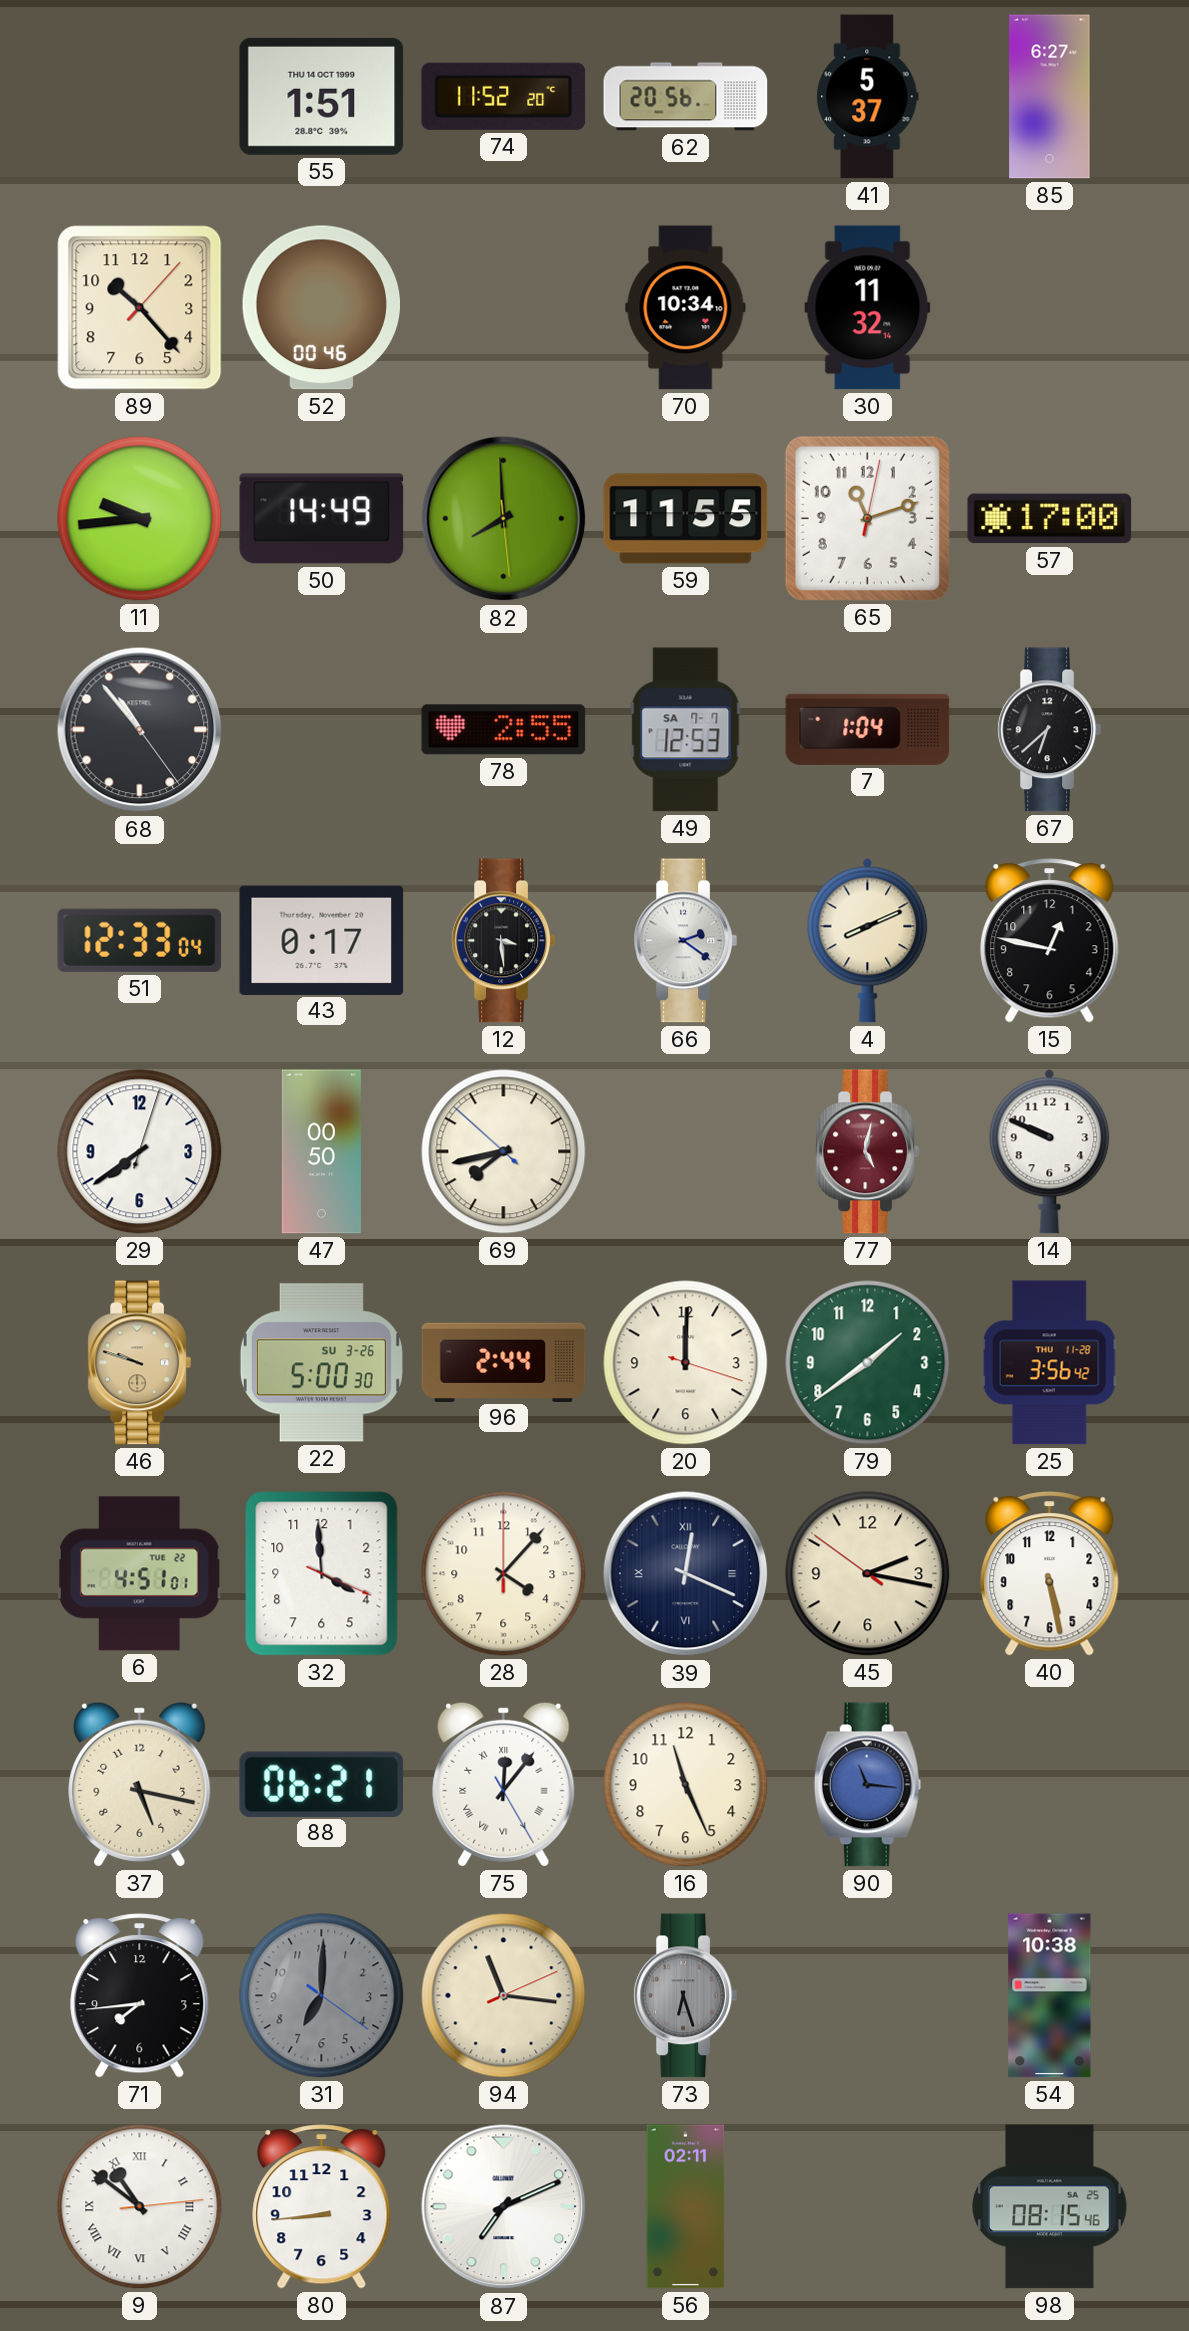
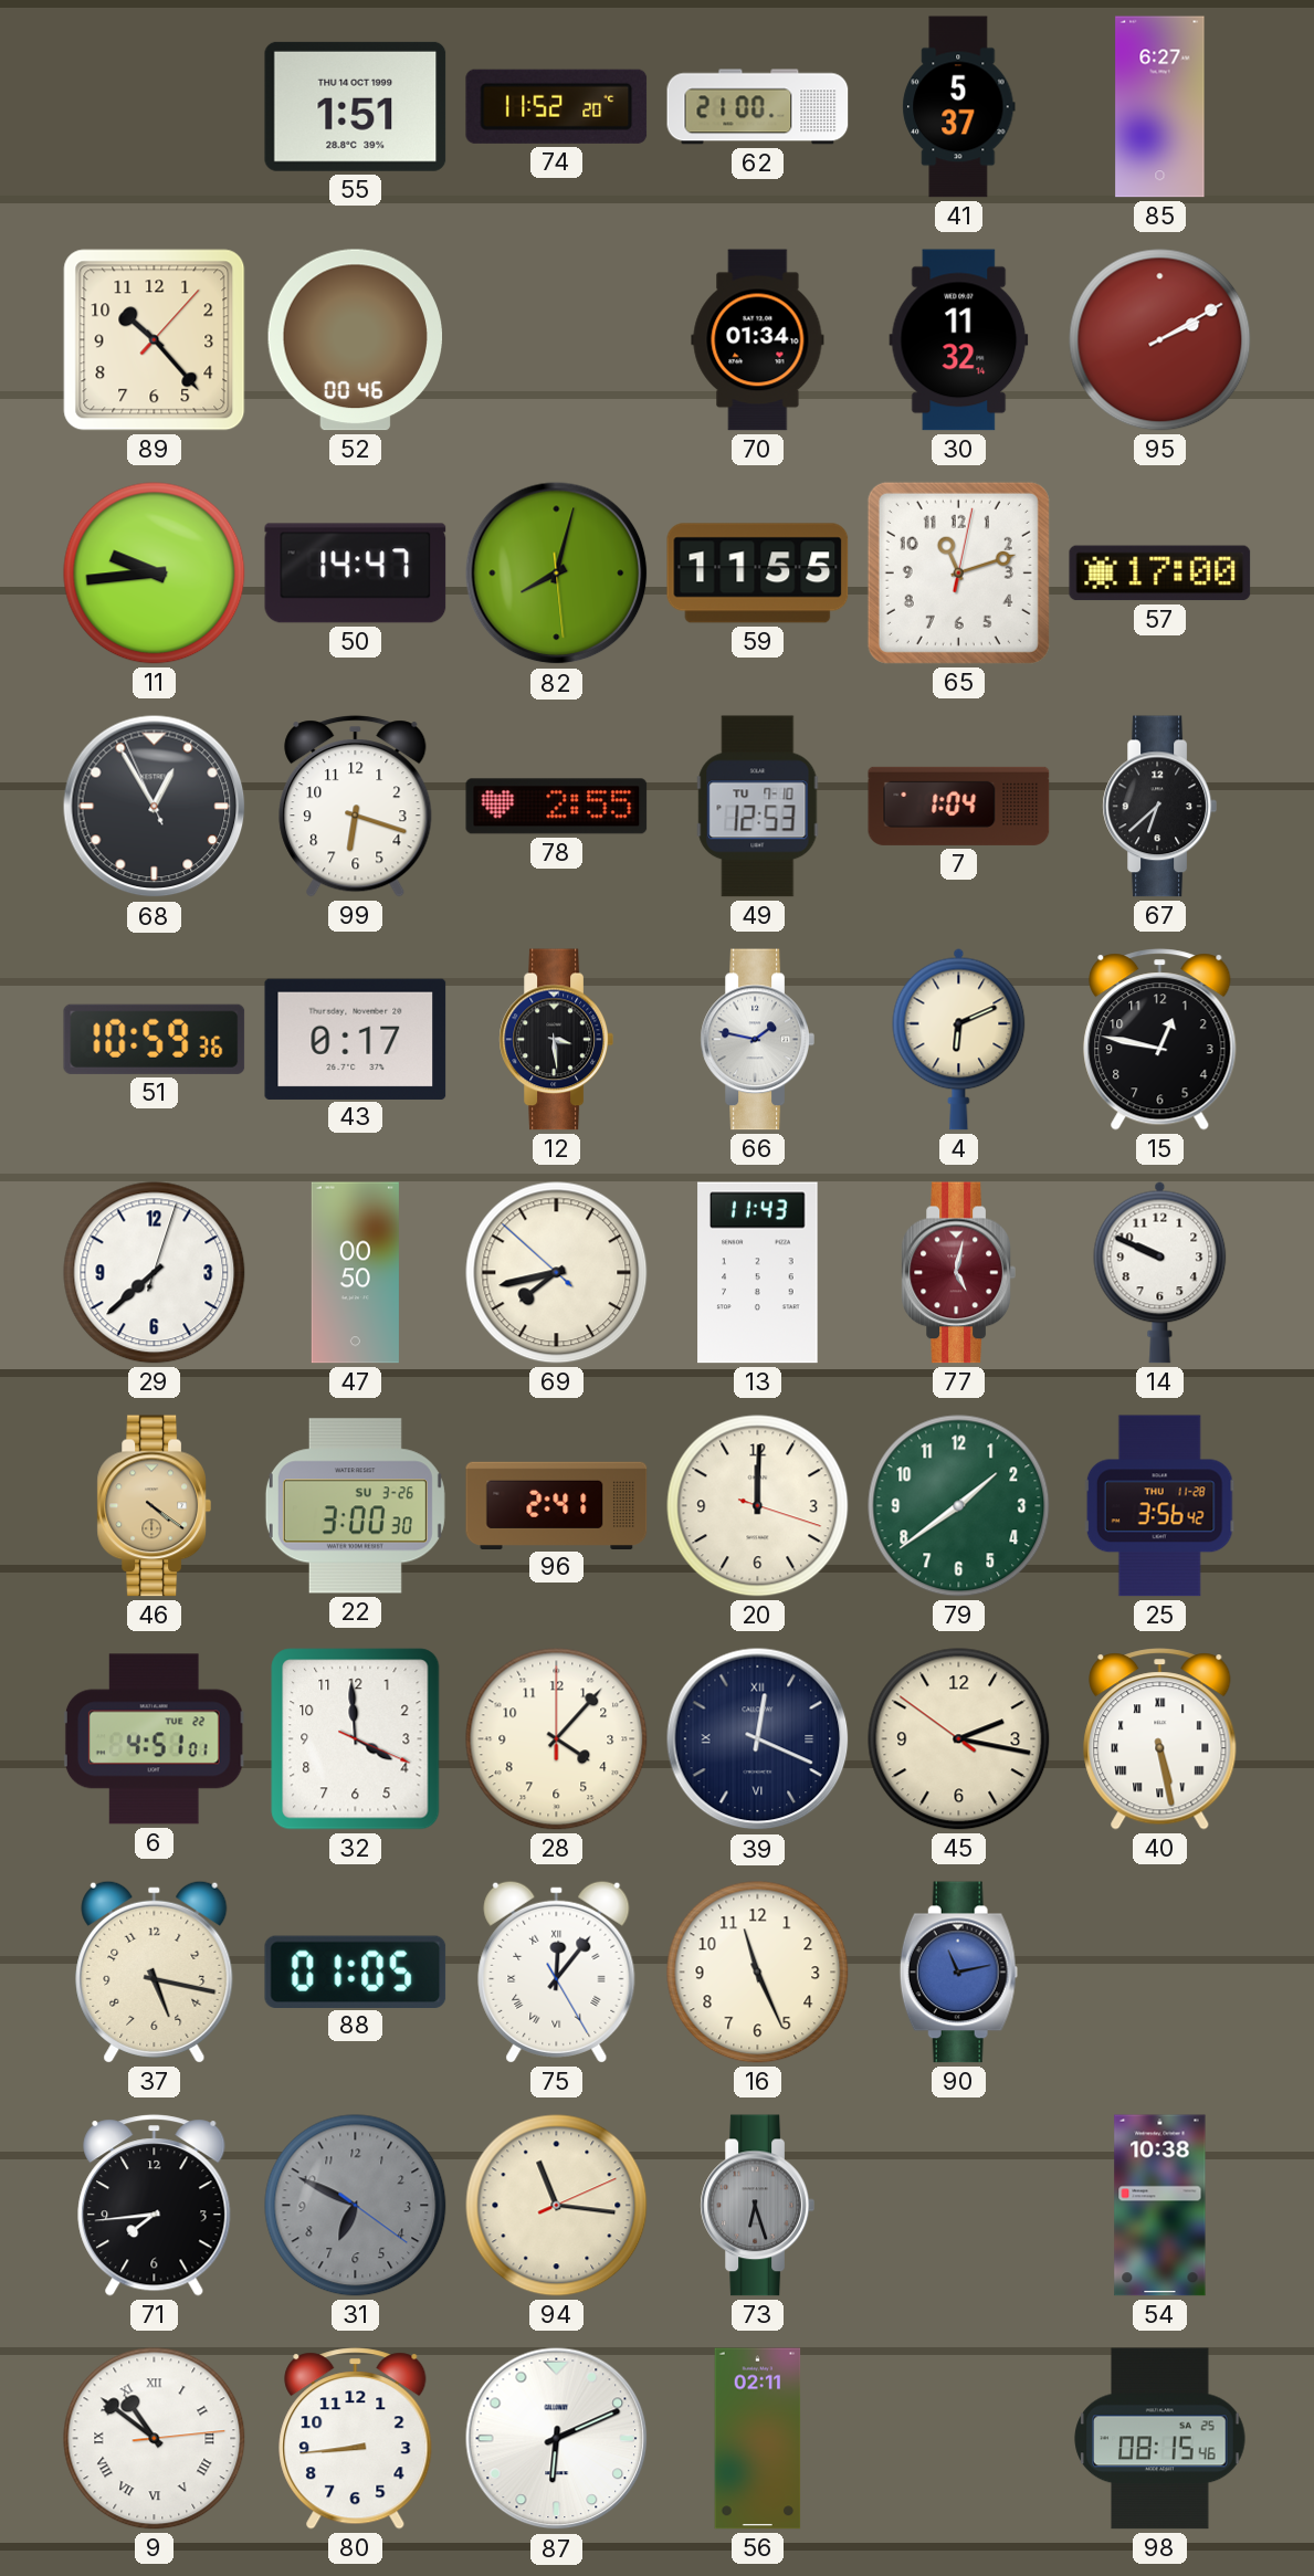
62: 20:56 -> 21:00
70: 10:34 -> 01:34
95: none -> 2:10
50: 14:49 -> 14:47
82: 7:59 -> 8:02
68: 10:53 -> 12:54
99: none -> 6:18
49 date: SA 7-7 -> TU 7-10
51: 12:33 -> 10:59
66: 2:21 -> 1:47
4: 8:11 -> 6:11
29: 7:39 -> 7:38
13: none -> 11:43
46: 9:48 -> 4:21
22: 5:00 -> 3:00
96: 2:44 -> 2:41
40 numerals: Arabic -> Roman
88: 06:21 -> 01:05
90: 11:16 -> 11:13
31: 7:00 -> 6:49
87: 7:11 -> 6:11
